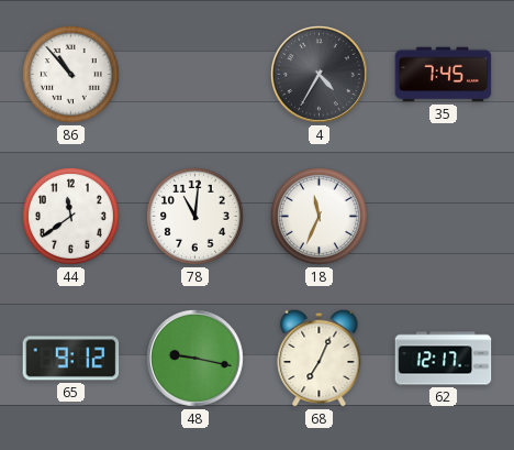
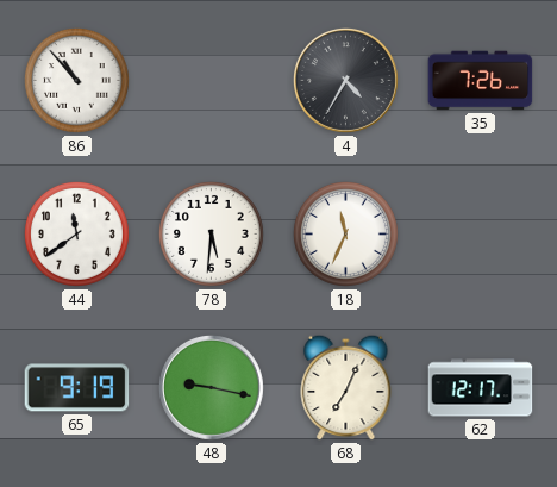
35: 7:45 -> 7:26
78: 11:01 -> 5:31
65: 9:12 -> 9:19
